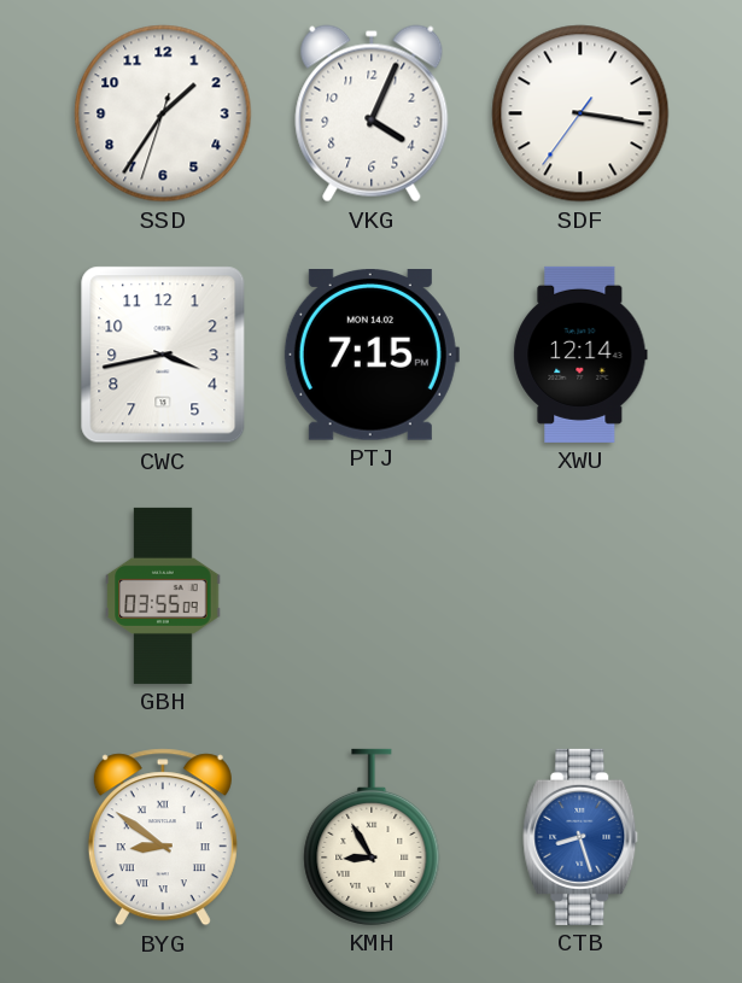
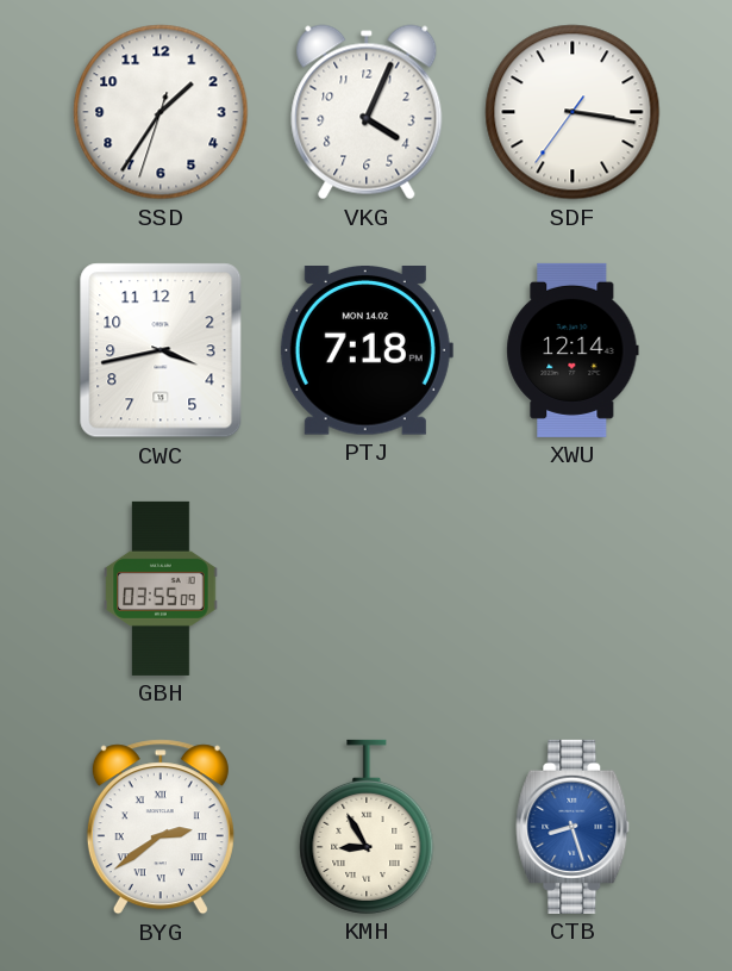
PTJ: 7:15 -> 7:18
BYG: 8:51 -> 2:39
